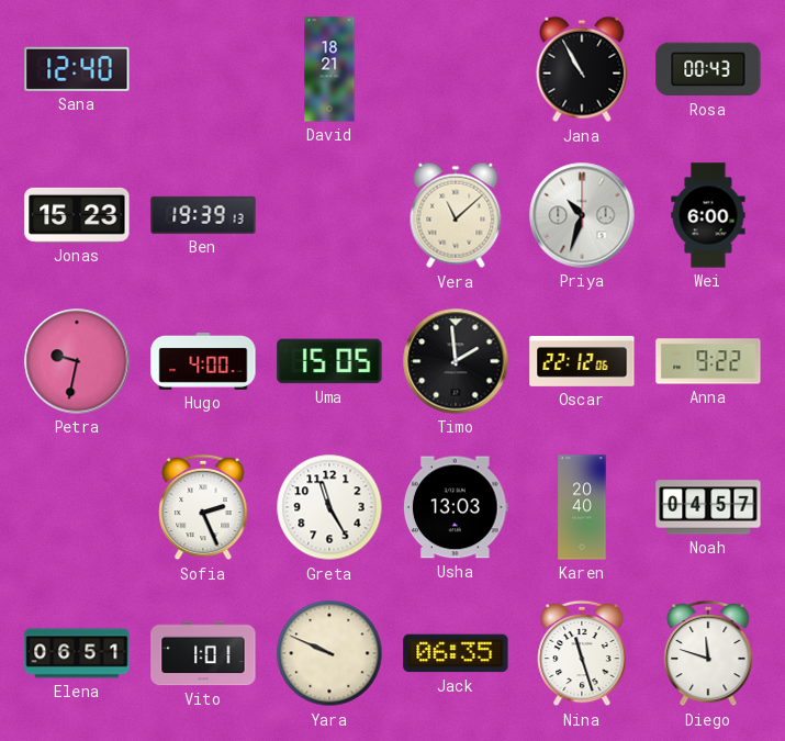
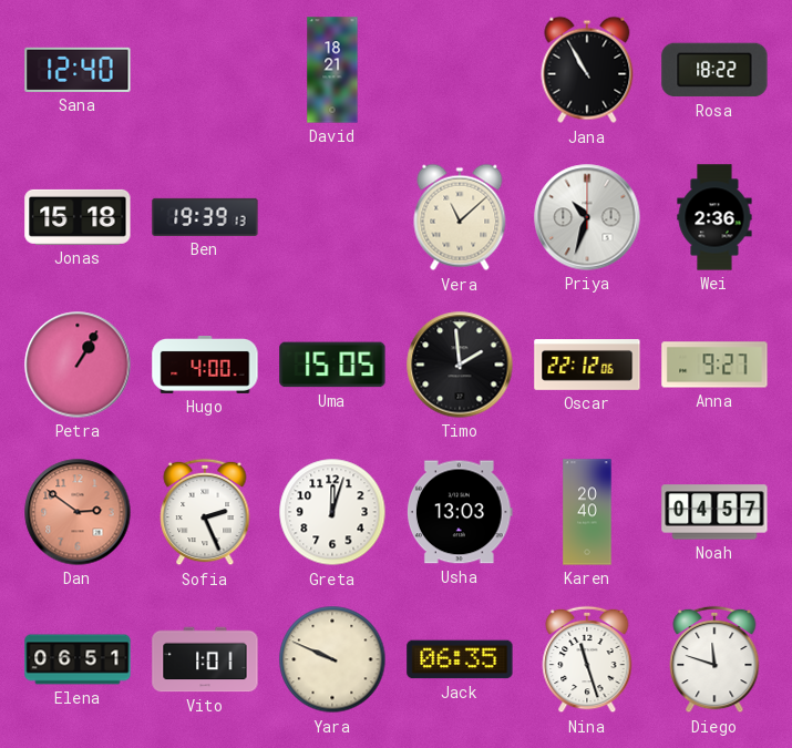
Rosa: 00:43 -> 18:22
Jonas: 15:23 -> 15:18
Wei: 6:00 -> 2:36
Petra: 9:32 -> 1:05
Anna: 9:22 -> 9:27
Dan: none -> 2:51
Greta: 11:25 -> 12:03
